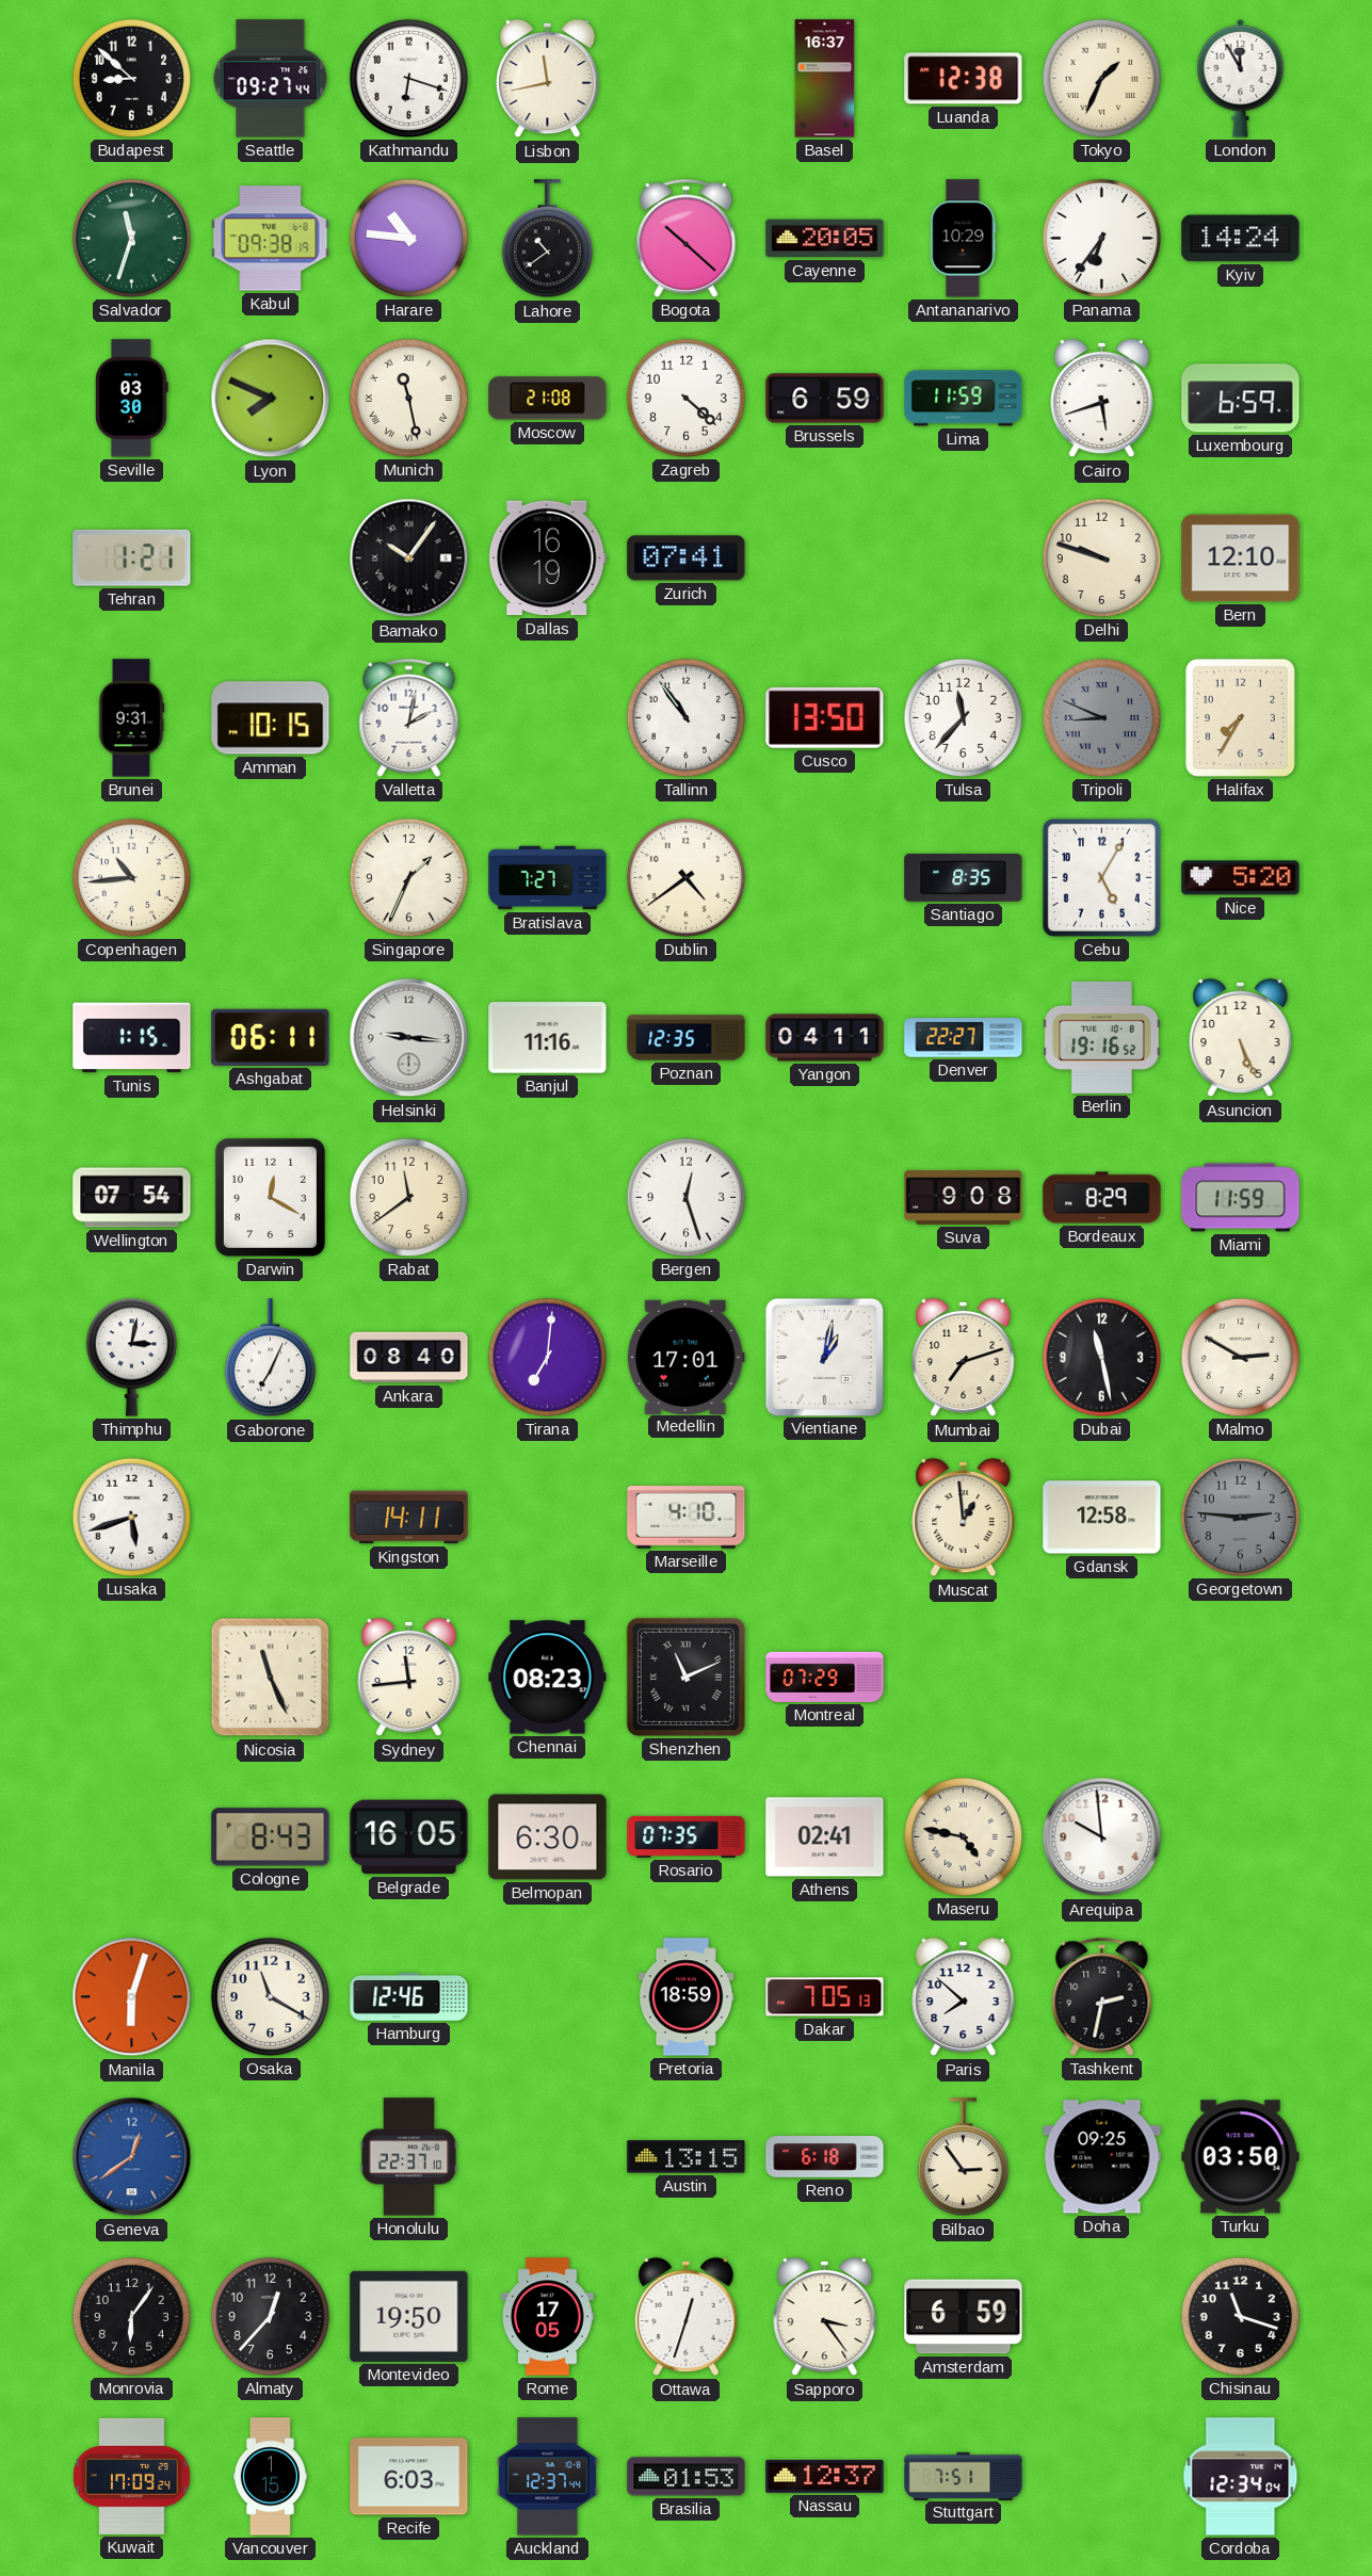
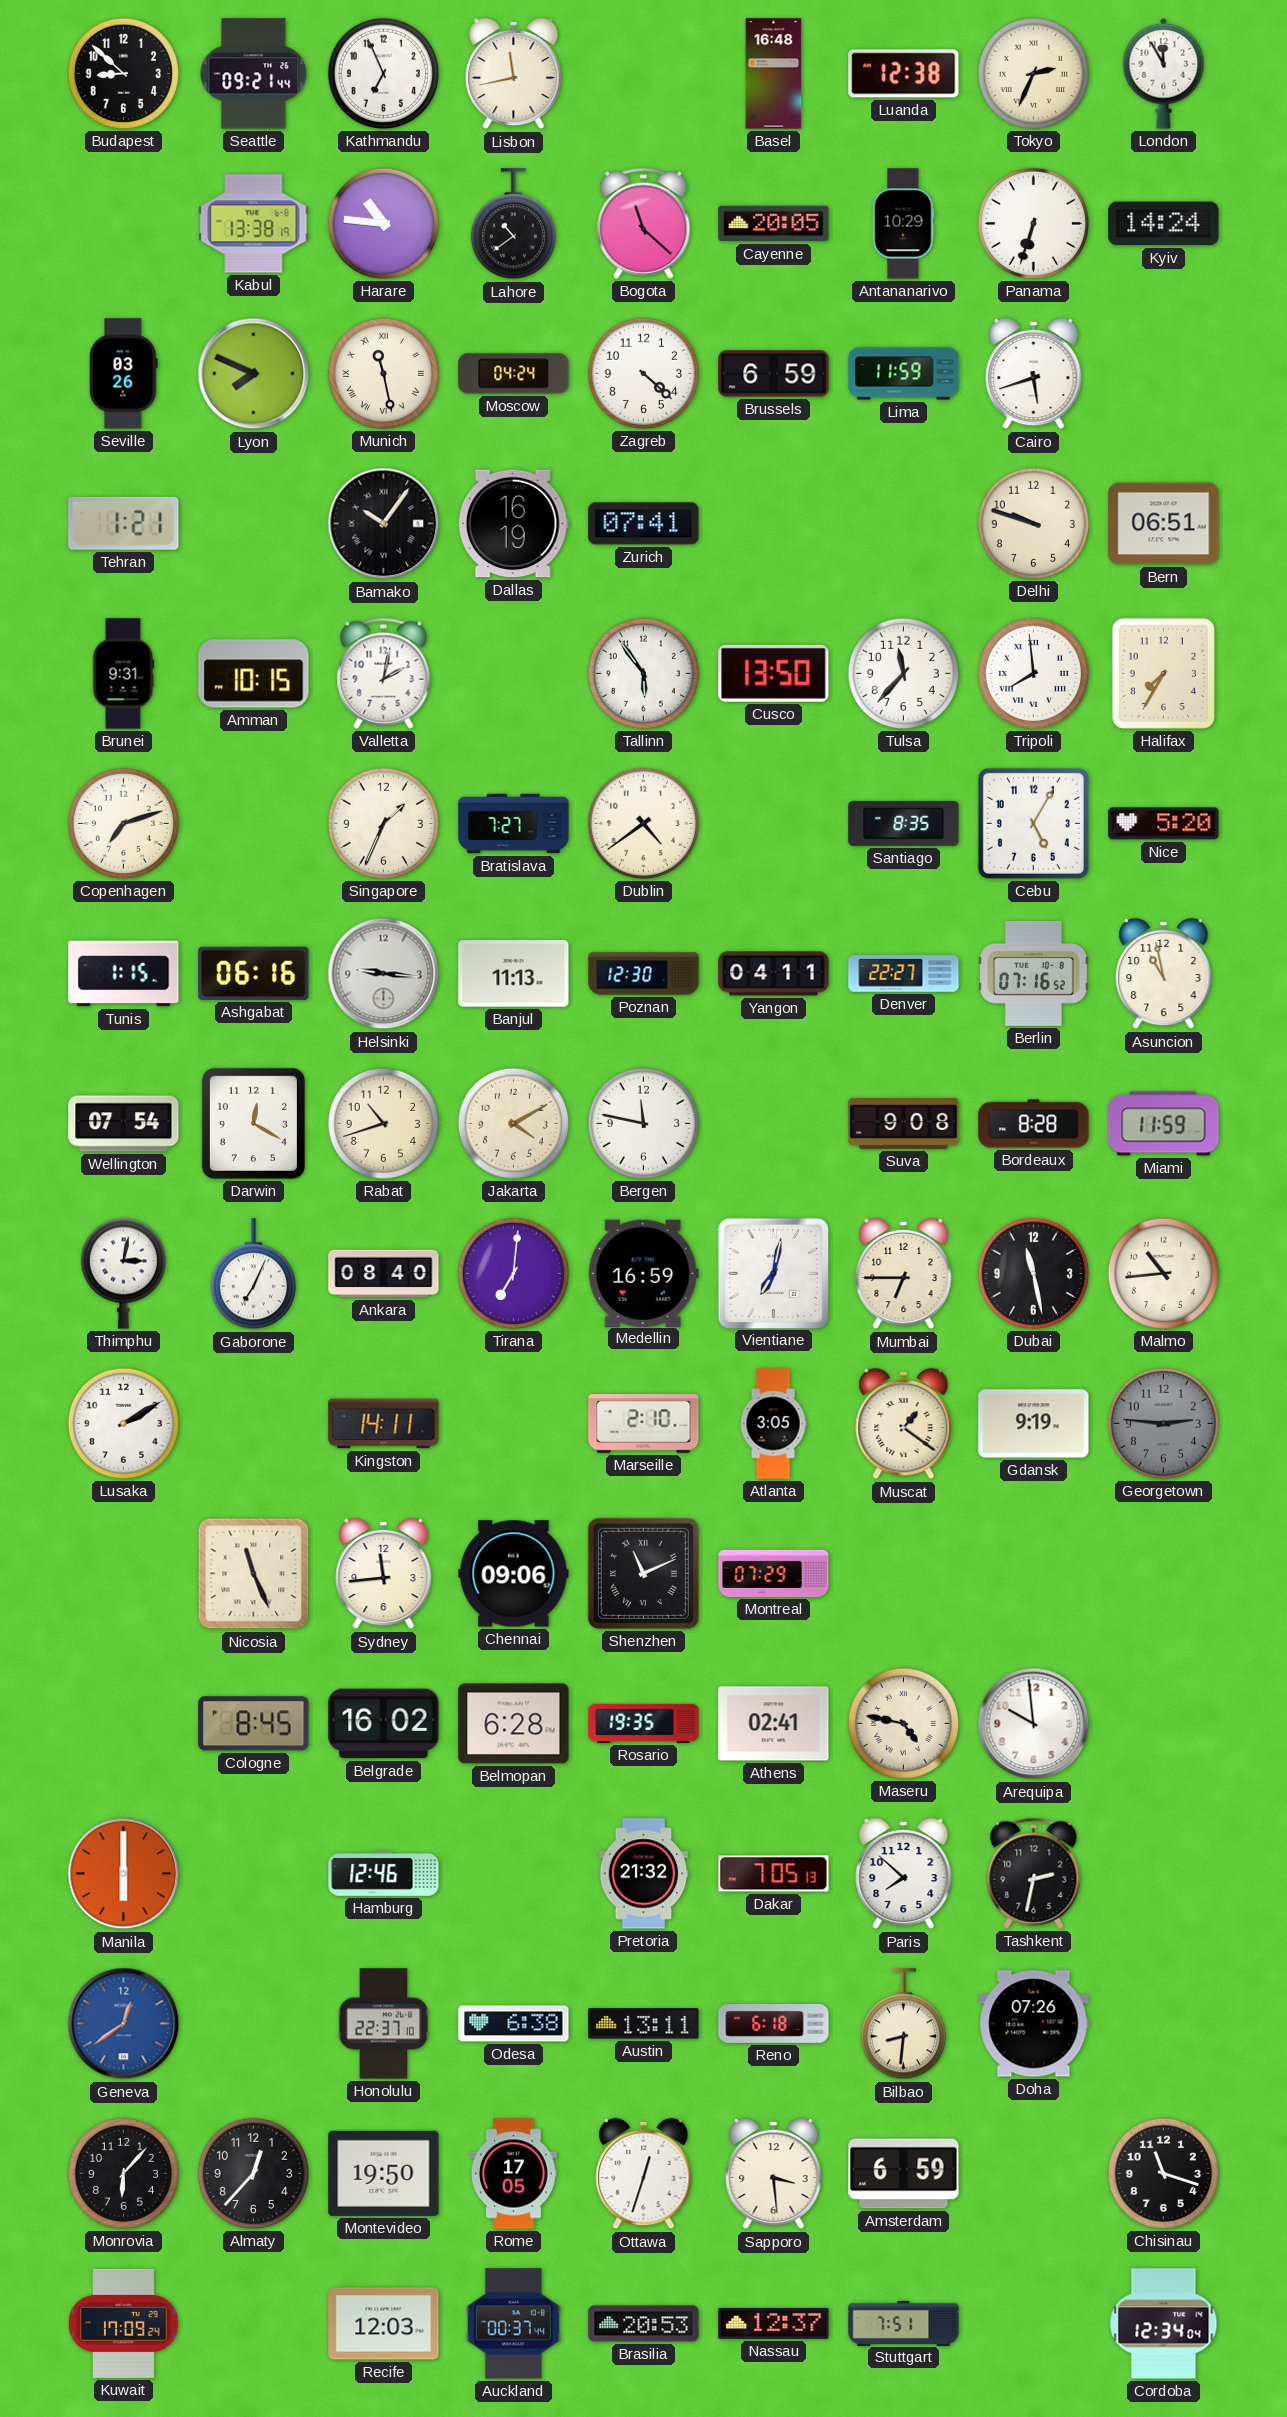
Seattle: 09:27 -> 09:21
Kathmandu: 6:18 -> 6:56
Basel: 16:37 -> 16:48
Tokyo: 1:34 -> 2:34
Salvador: 11:33 -> none
Kabul: 09:38 -> 13:38
Bogota: 10:22 -> 11:22
Panama: 6:36 -> 6:33
Seville: 03:30 -> 03:26
Moscow: 21:08 -> 04:24
Luxembourg: 6:59 -> none
Bern: 12:10 -> 06:51
Tallinn: 10:54 -> 5:54
Tripoli: 8:49 -> 7:59
Tripoli dial: grey -> white
Copenhagen: 10:44 -> 7:12
Ashgabat: 06:11 -> 06:16
Banjul: 11:16 -> 11:13
Poznan: 12:35 -> 12:30
Berlin: 19:16 -> 07:16
Asuncion: 5:26 -> 10:58
Rabat: 11:39 -> 10:42
Jakarta: none -> 4:10
Bergen: 12:27 -> 11:47
Bordeaux: 8:29 -> 8:28
Medellin: 17:01 -> 16:59
Vientiane: 1:02 -> 7:02
Mumbai: 7:12 -> 6:45
Malmo: 2:50 -> 10:44
Lusaka: 5:42 -> 2:10
Marseille: 4:10 -> 2:10
Atlanta: none -> 3:05
Muscat: 12:59 -> 1:21
Gdansk: 12:58 -> 9:19
Chennai: 08:23 -> 09:06
Cologne: 8:43 -> 8:45
Belgrade: 16:05 -> 16:02
Belmopan: 6:30 -> 6:28
Rosario: 07:35 -> 19:35
Manila: 6:03 -> 6:00
Osaka: 11:20 -> none
Pretoria: 18:59 -> 21:32
Odesa: none -> 6:38
Austin: 13:15 -> 13:11
Bilbao: 2:54 -> 8:31
Doha: 09:25 -> 07:26
Turku: 03:50 -> none
Monrovia: 6:06 -> 6:07
Sapporo: 3:24 -> 3:29
Vancouver: 1:15 -> none
Recife: 6:03 -> 12:03
Auckland: 12:37 -> 00:37
Brasilia: 01:53 -> 20:53
